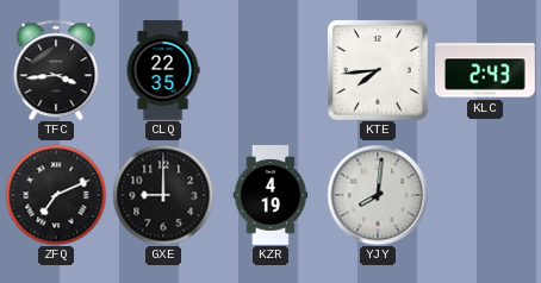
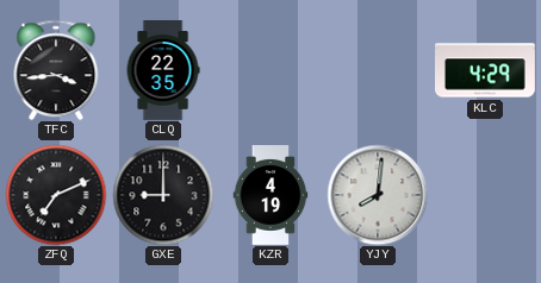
KTE: 7:44 -> none
KLC: 2:43 -> 4:29
